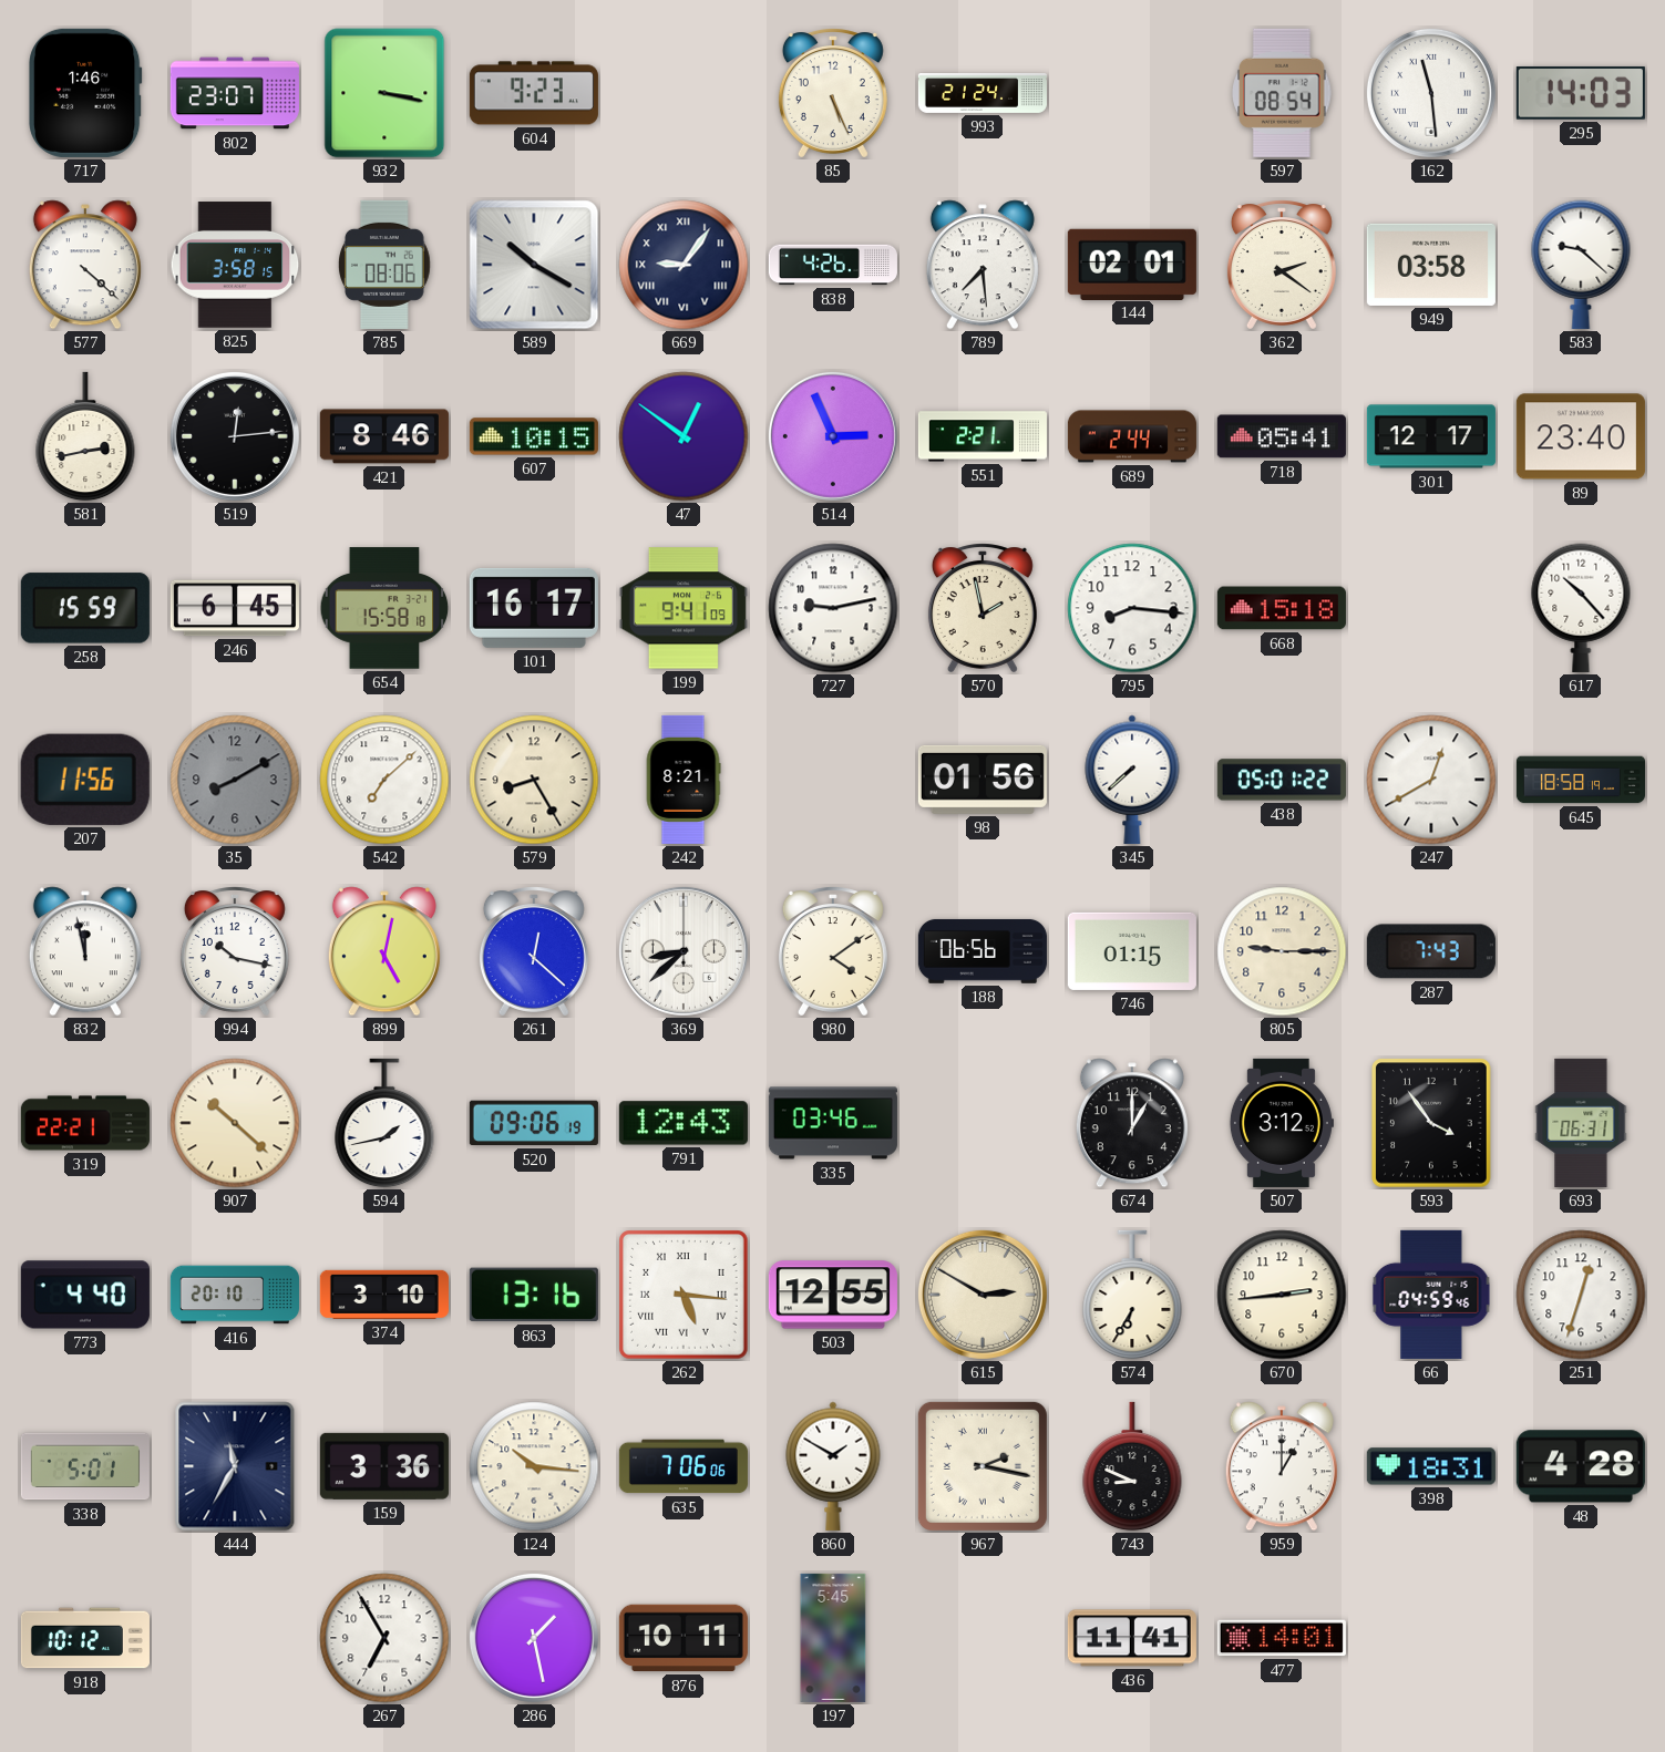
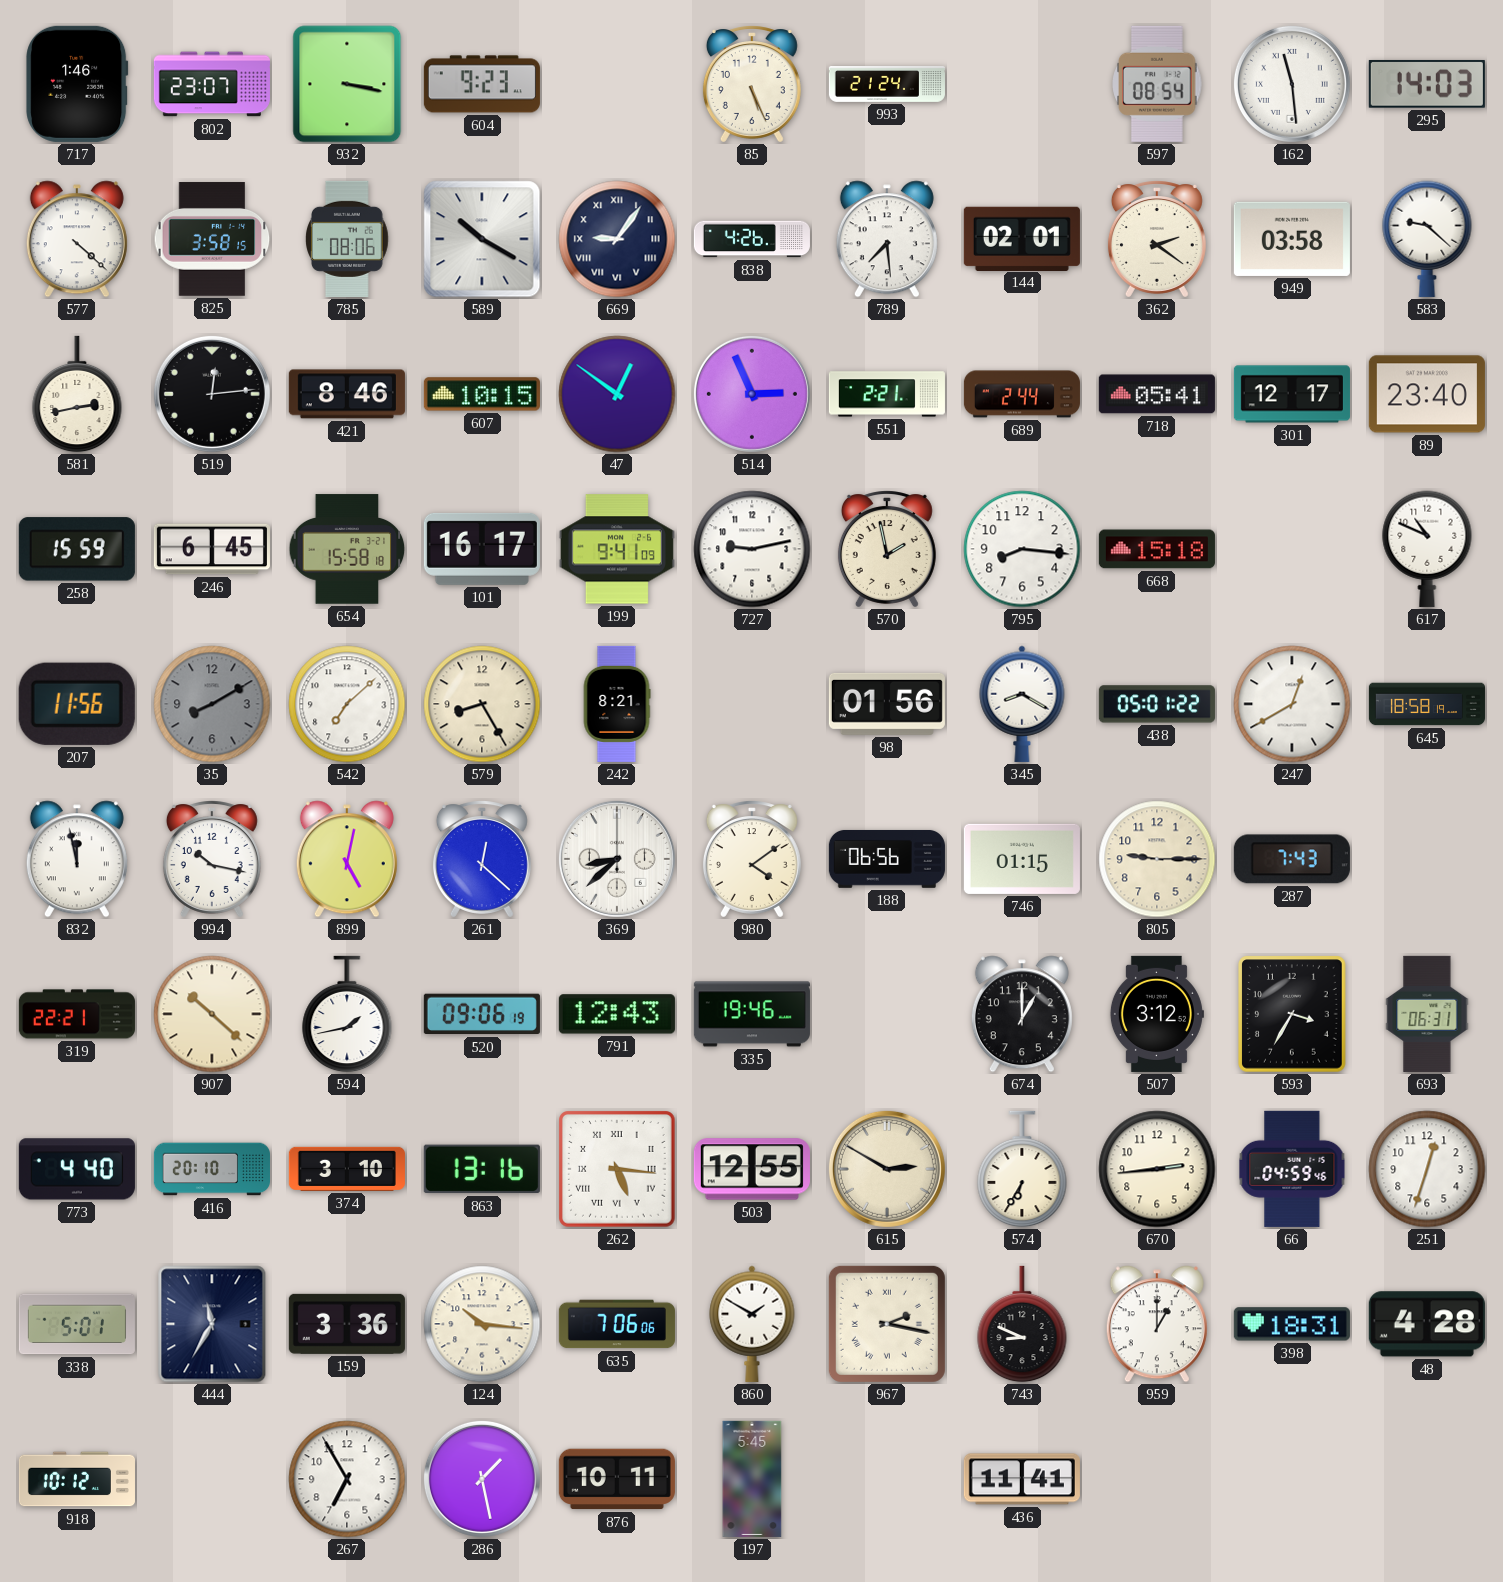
617: 10:23 -> 10:49
345: 7:38 -> 8:20
335: 03:46 -> 19:46
593: 3:54 -> 3:35
477: 14:01 -> none
